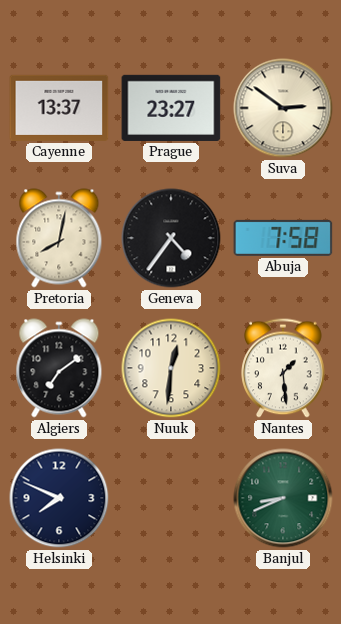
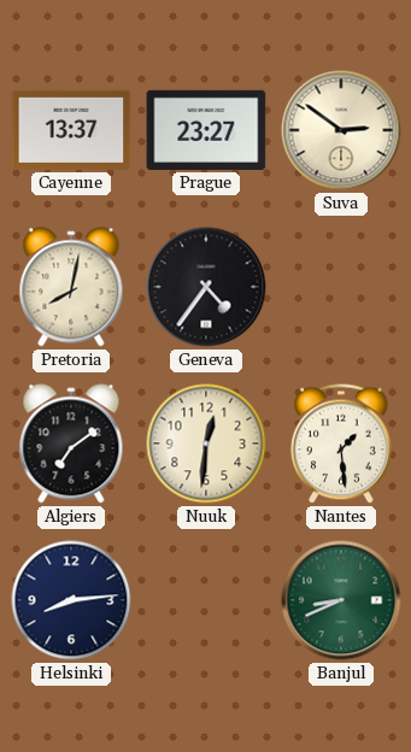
Abuja: 7:58 -> none
Helsinki: 7:49 -> 8:14
